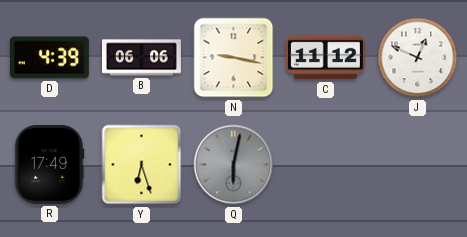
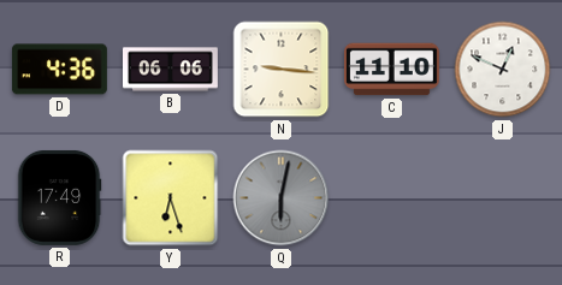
D: 4:39 -> 4:36
N: 9:17 -> 9:16
C: 11:12 -> 11:10
